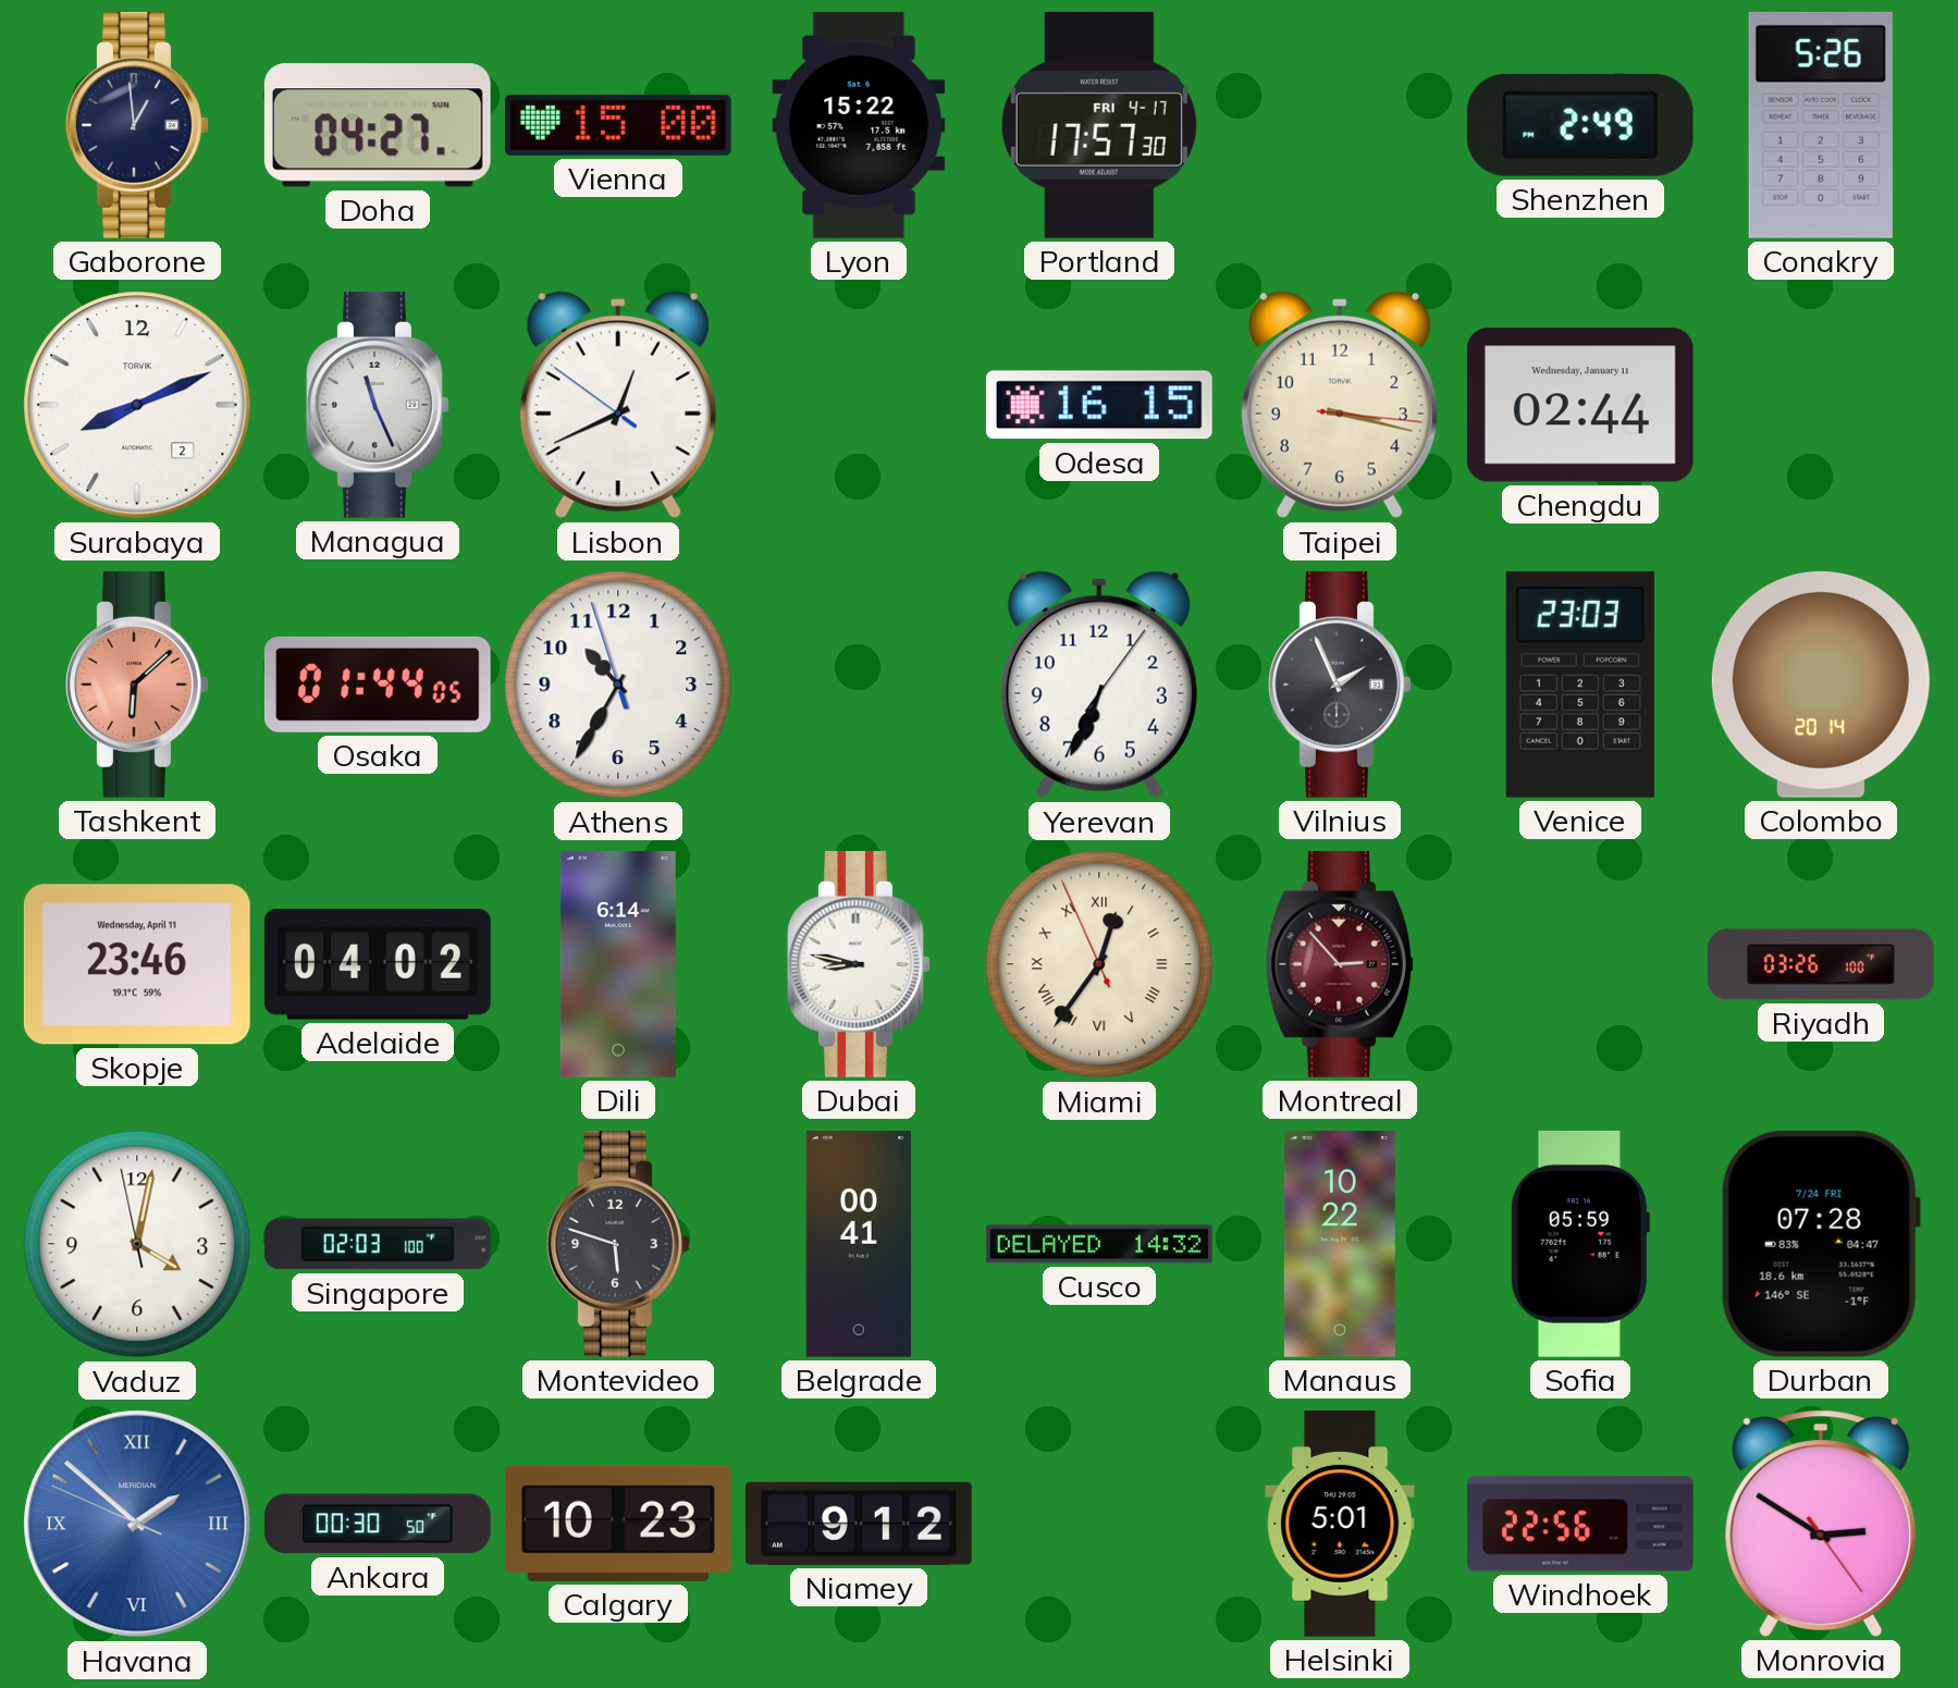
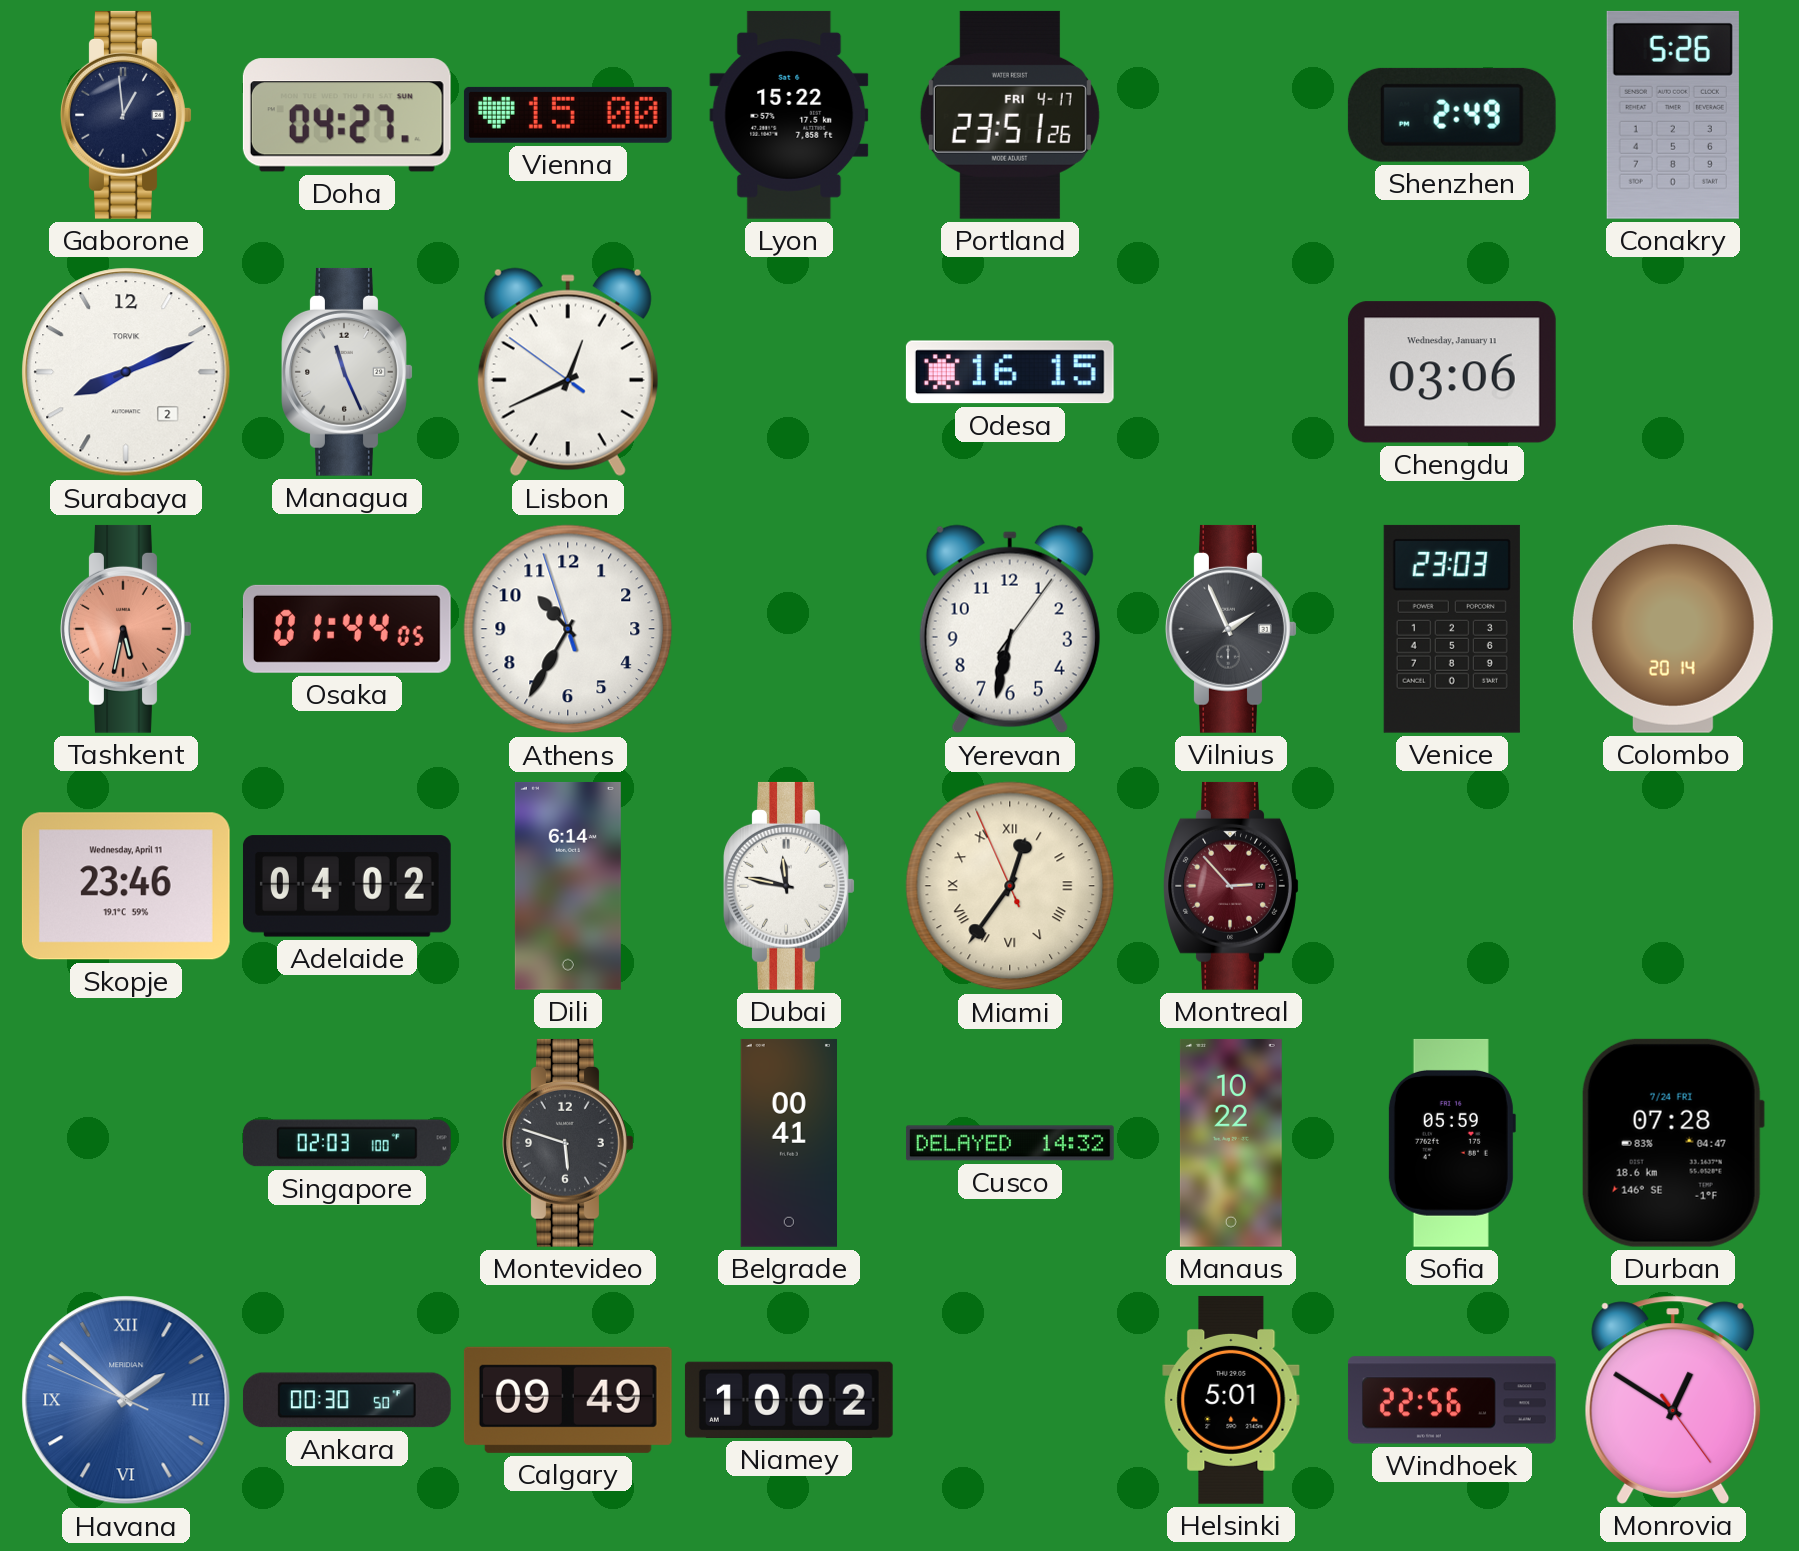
Portland: 17:57 -> 23:51
Taipei: 3:17 -> none
Chengdu: 02:44 -> 03:06
Tashkent: 6:08 -> 5:32
Yerevan: 6:34 -> 6:32
Dubai: 8:47 -> 11:47
Riyadh: 03:26 -> none
Vaduz: 4:01 -> none
Calgary: 10:23 -> 09:49
Niamey: 9:12 -> 10:02
Monrovia: 2:50 -> 12:50
